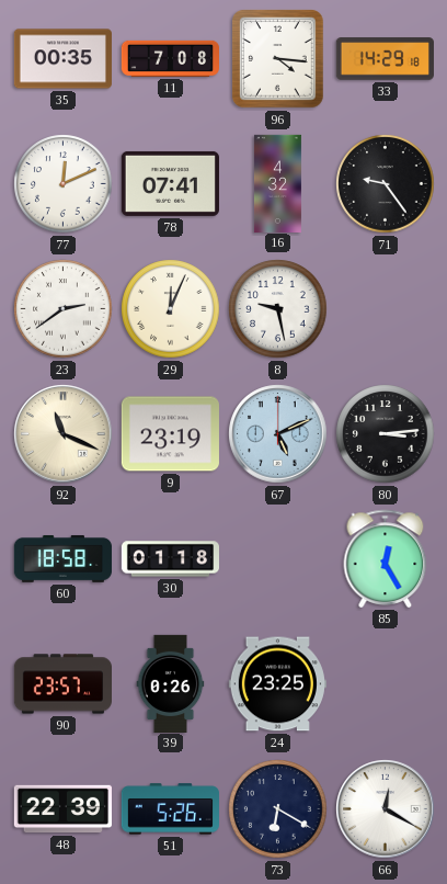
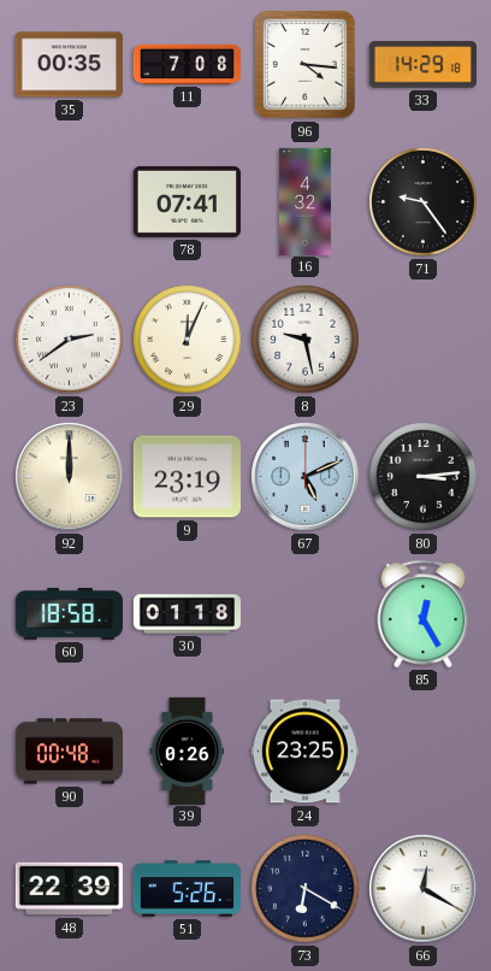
77: 12:11 -> none
92: 11:19 -> 12:00
90: 23:57 -> 00:48
